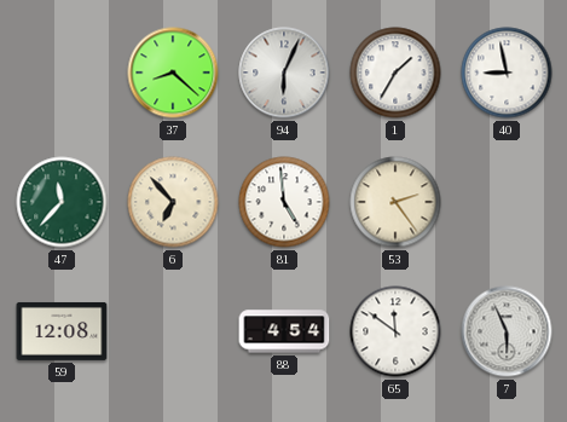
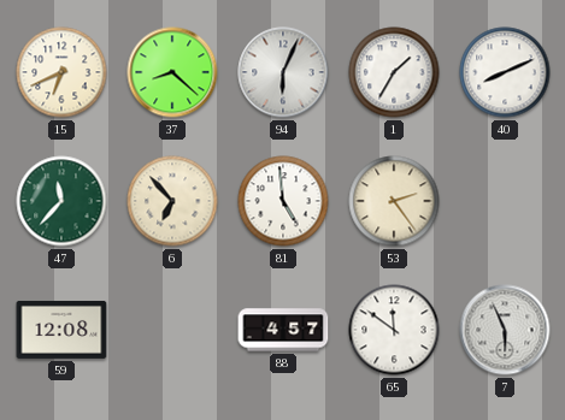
15: none -> 6:41
40: 8:58 -> 8:11
88: 4:54 -> 4:57
